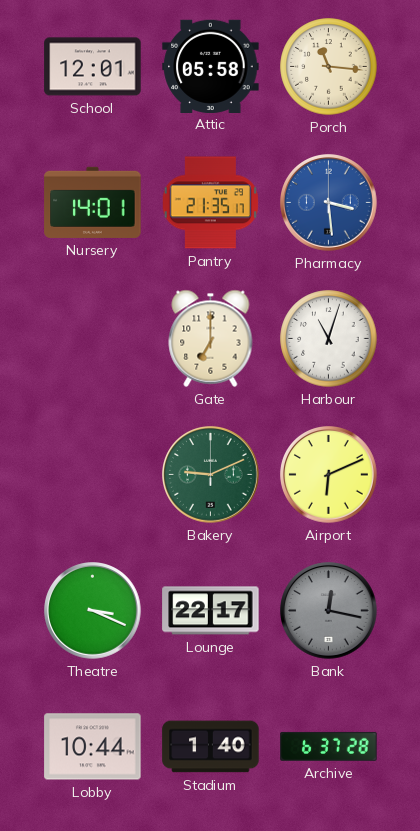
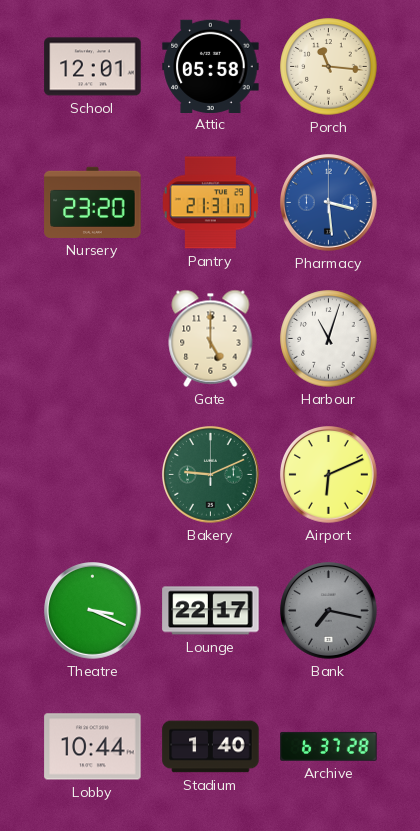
Nursery: 14:01 -> 23:20
Pantry: 21:35 -> 21:31
Gate: 7:00 -> 5:00
Bank: 12:17 -> 7:17
